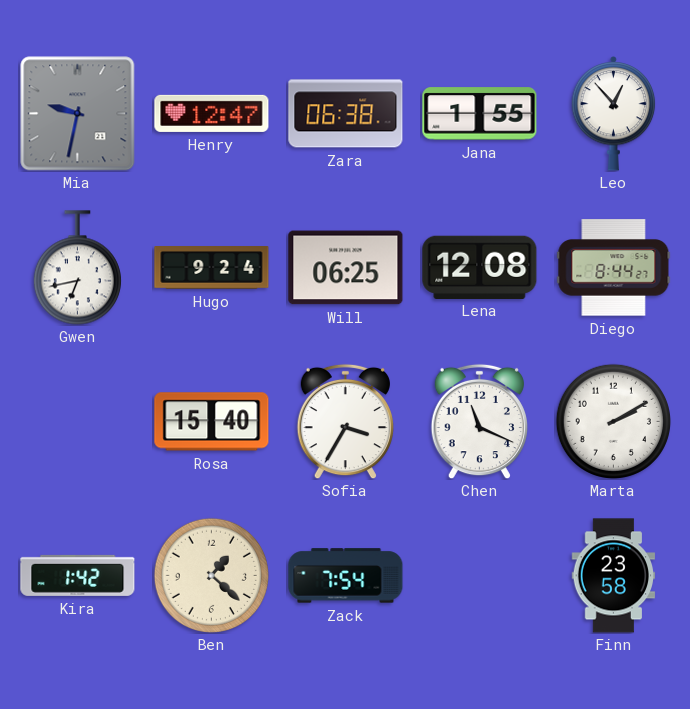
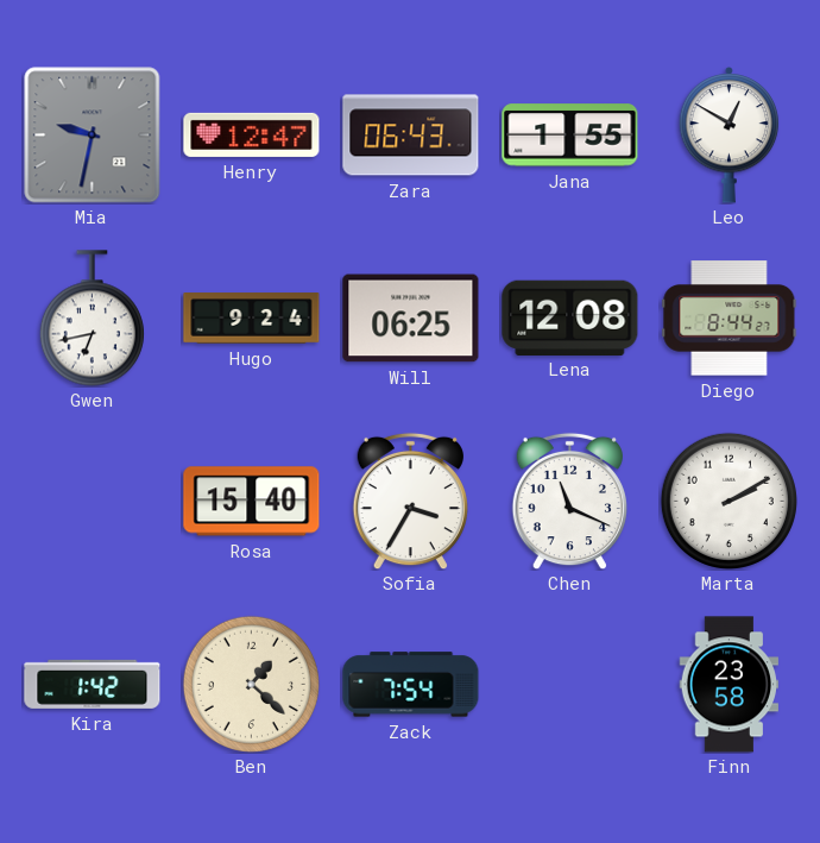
Zara: 06:38 -> 06:43
Leo: 12:53 -> 12:50
